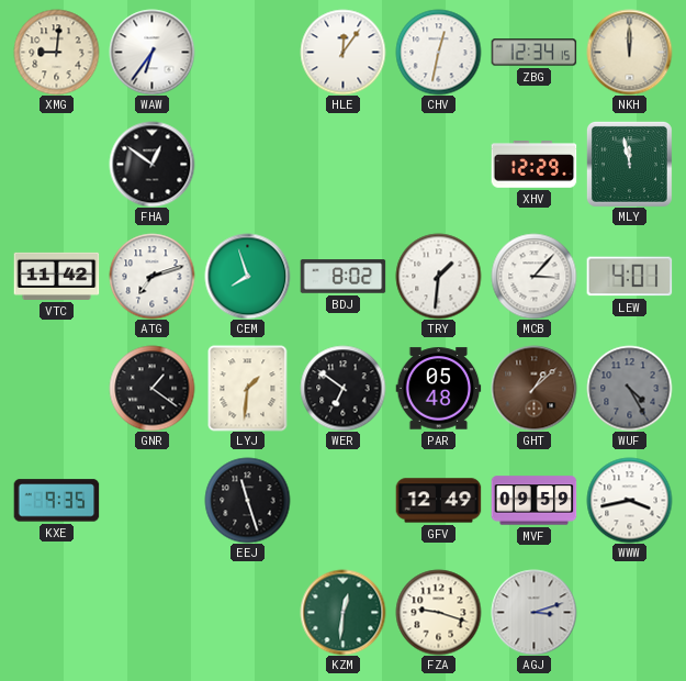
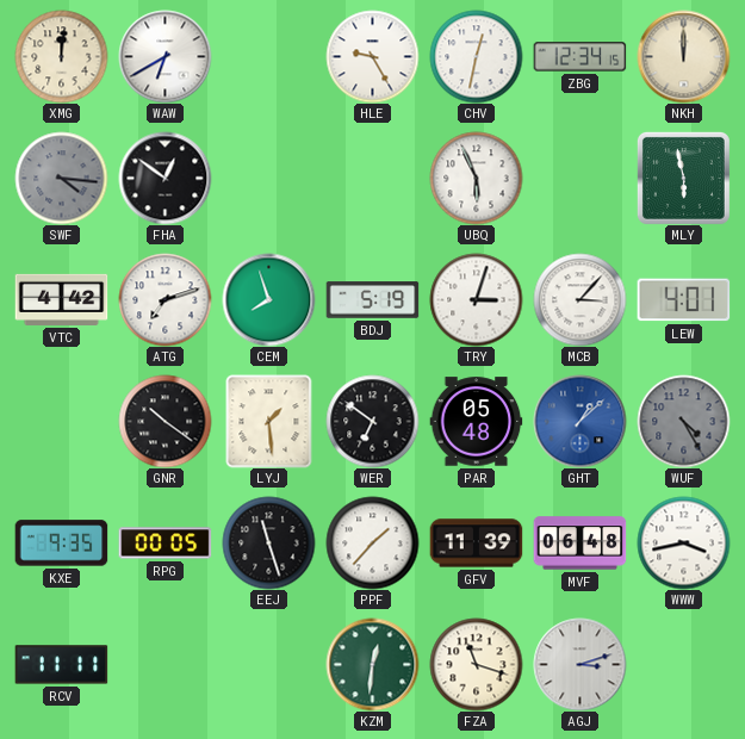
XMG: 9:01 -> 12:01
WAW: 6:36 -> 6:40
HLE: 12:06 -> 9:25
SWF: none -> 4:16
UBQ: none -> 5:56
XHV: 12:29 -> none
MLY: 11:58 -> 5:58
VTC: 11:42 -> 4:42
BDJ: 8:02 -> 5:19
TRY: 1:31 -> 3:03
GNR: 1:21 -> 10:21
LYJ: 1:31 -> 1:29
GHT dial: brown -> blue
RPG: none -> 00:05
PPF: none -> 1:37
GFV: 12:49 -> 11:39
MVF: 09:59 -> 06:48
RCV: none -> 11:11
FZA: 9:18 -> 11:18
